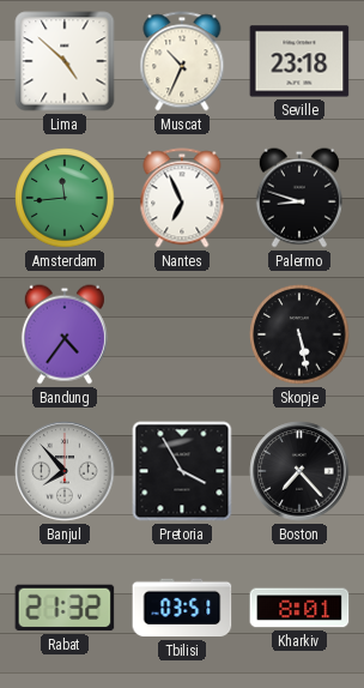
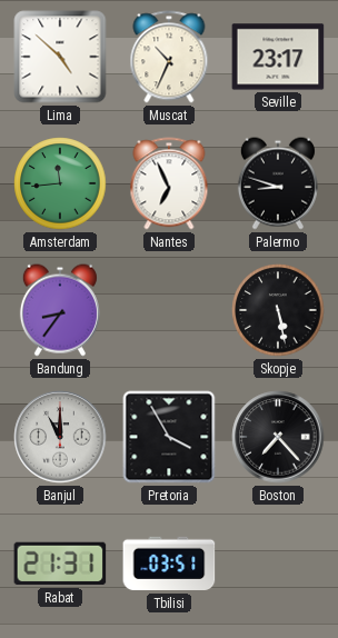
Seville: 23:18 -> 23:17
Bandung: 4:36 -> 8:36
Banjul: 7:53 -> 11:00
Rabat: 21:32 -> 21:31
Kharkiv: 8:01 -> none
